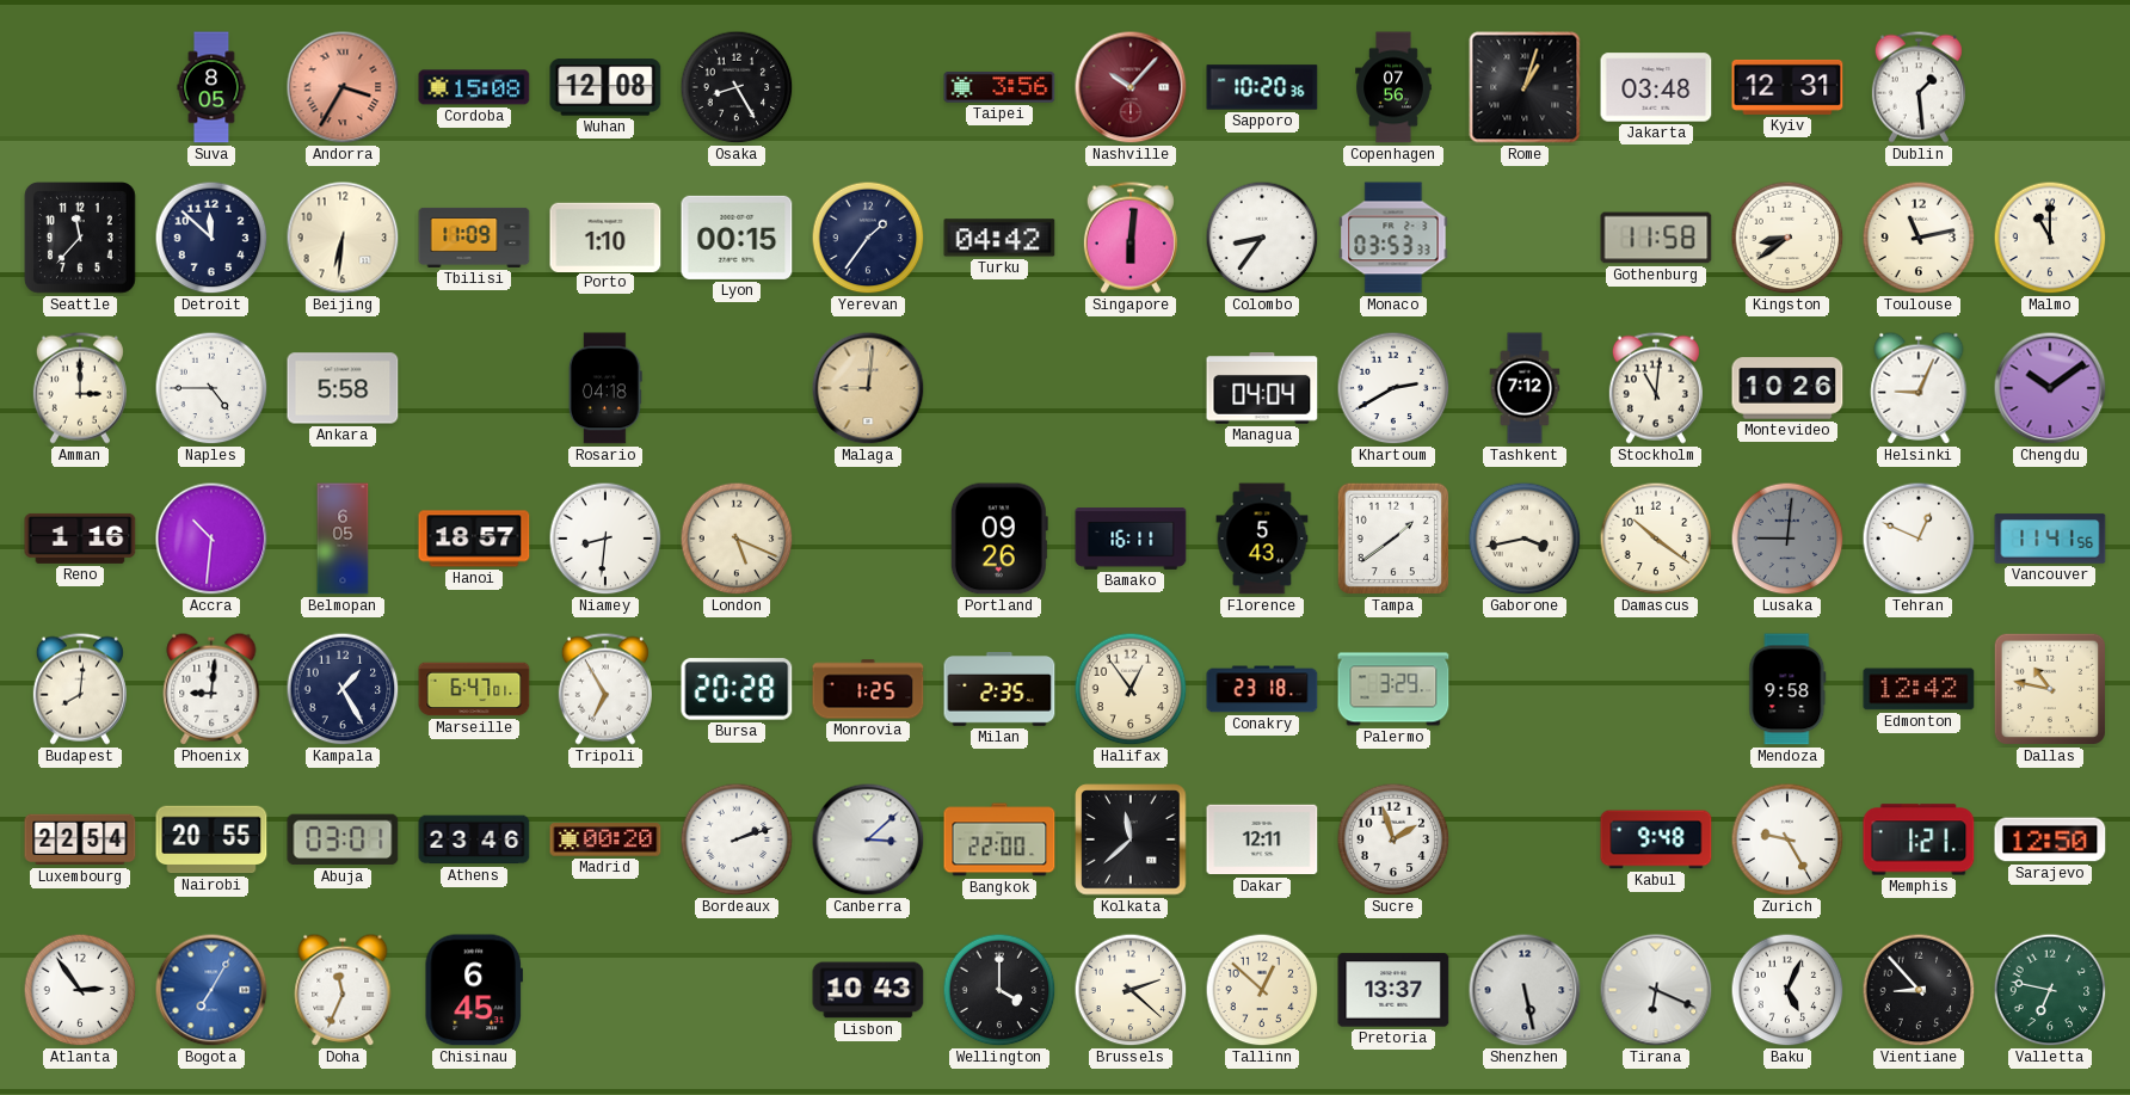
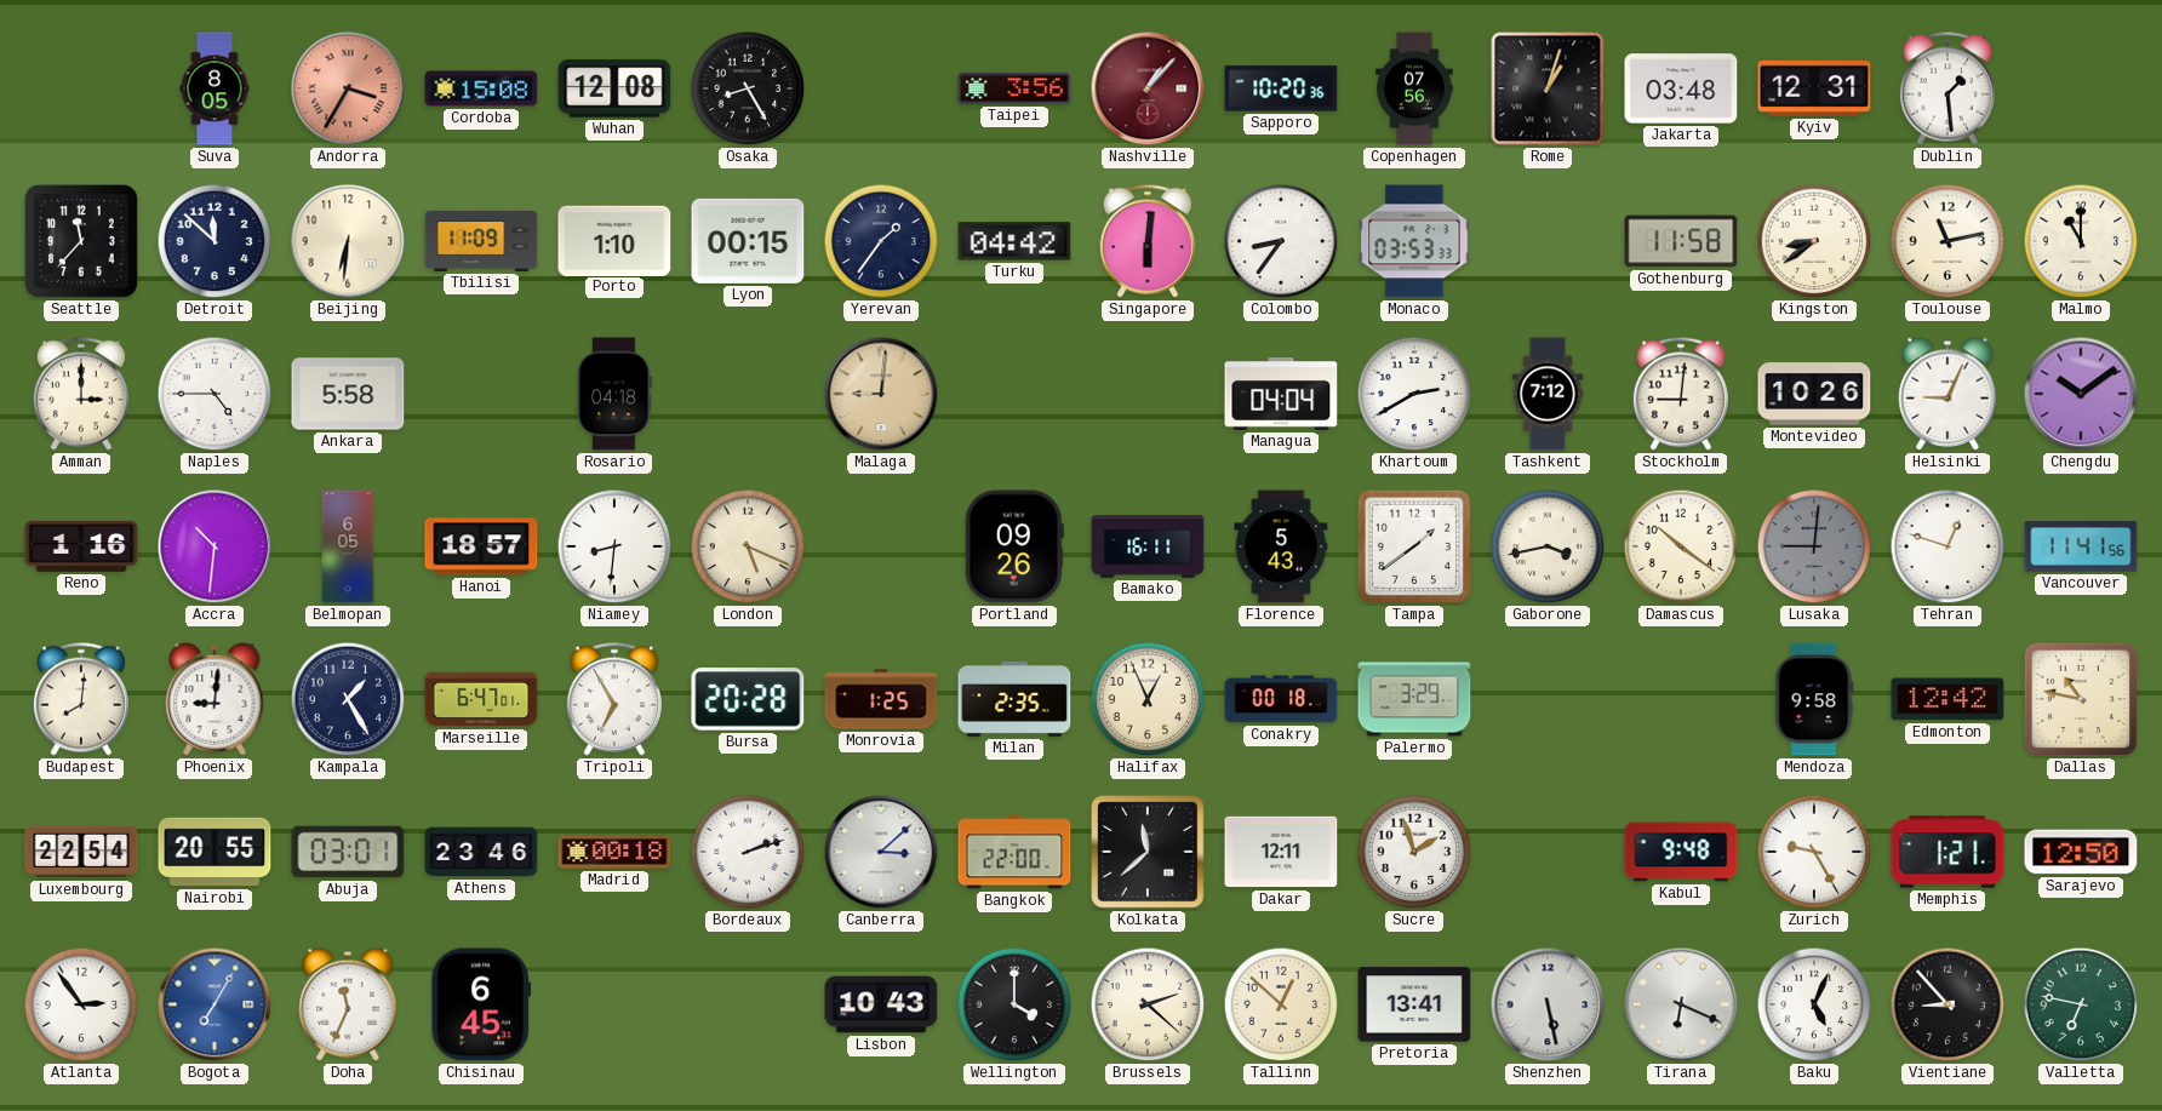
Nashville: 10:07 -> 1:07
Stockholm: 11:01 -> 9:01
Tehran: 12:49 -> 12:48
Halifax: 12:54 -> 12:56
Conakry: 23:18 -> 00:18
Madrid: 00:20 -> 00:18
Pretoria: 13:37 -> 13:41
